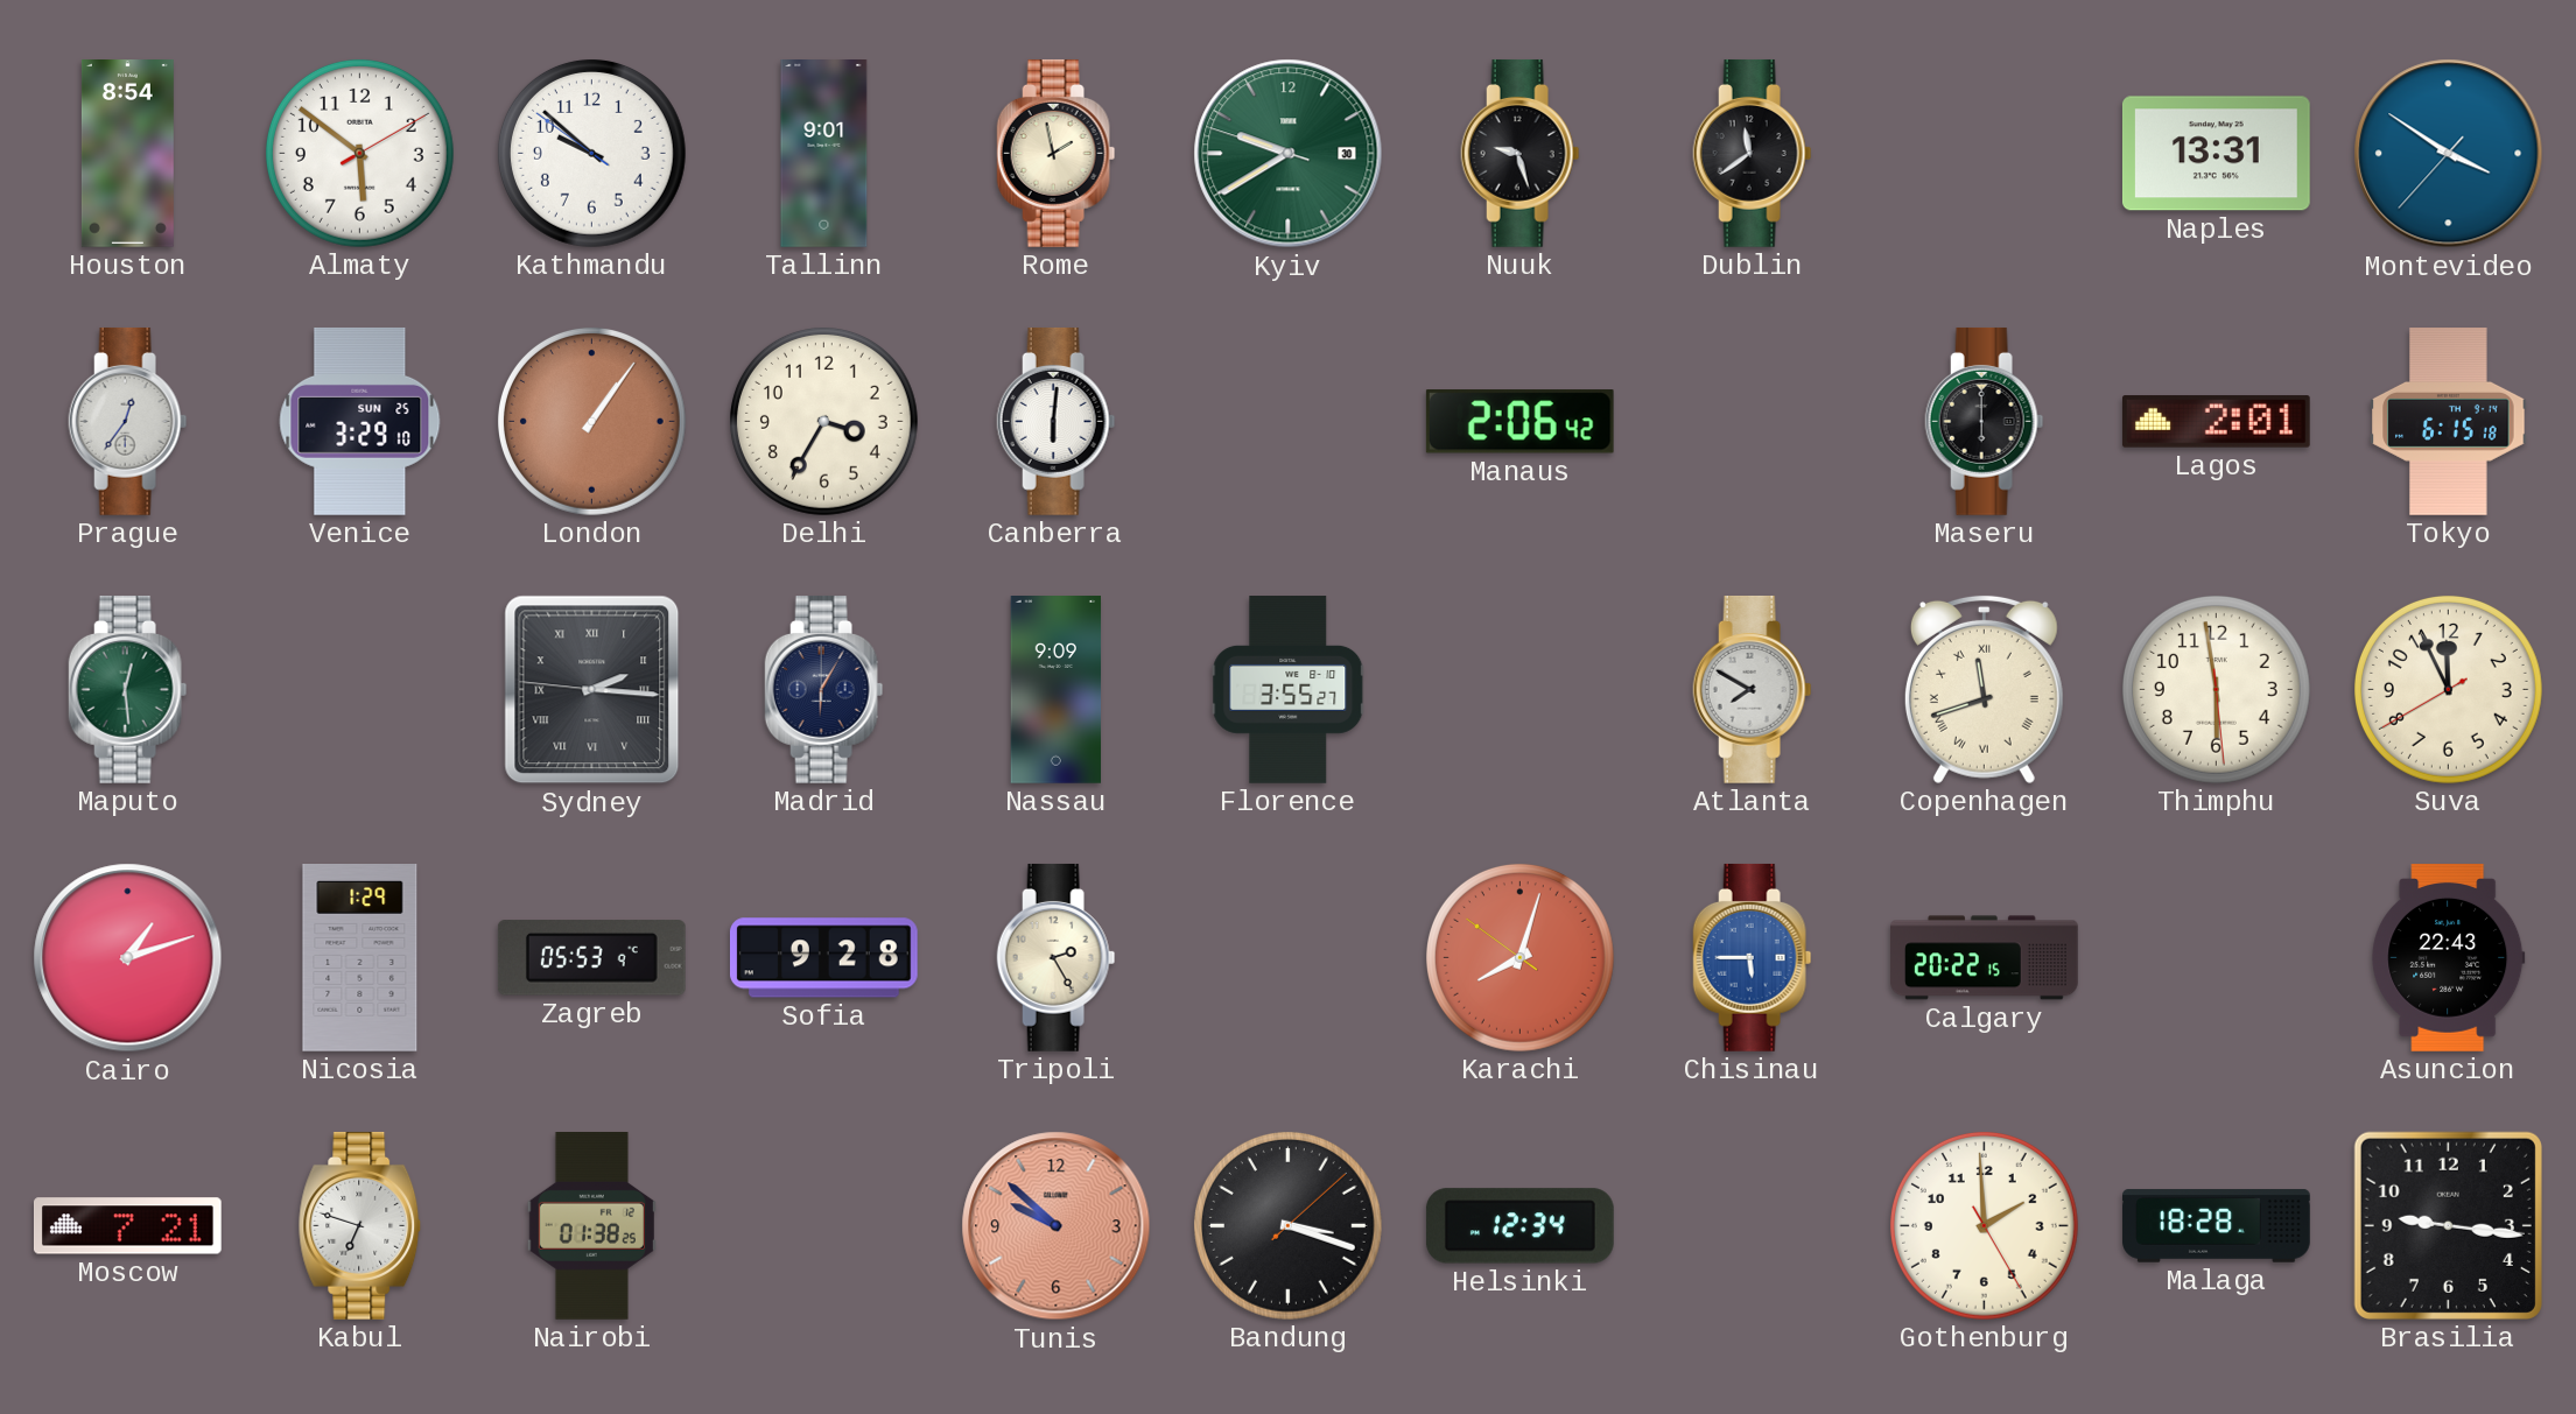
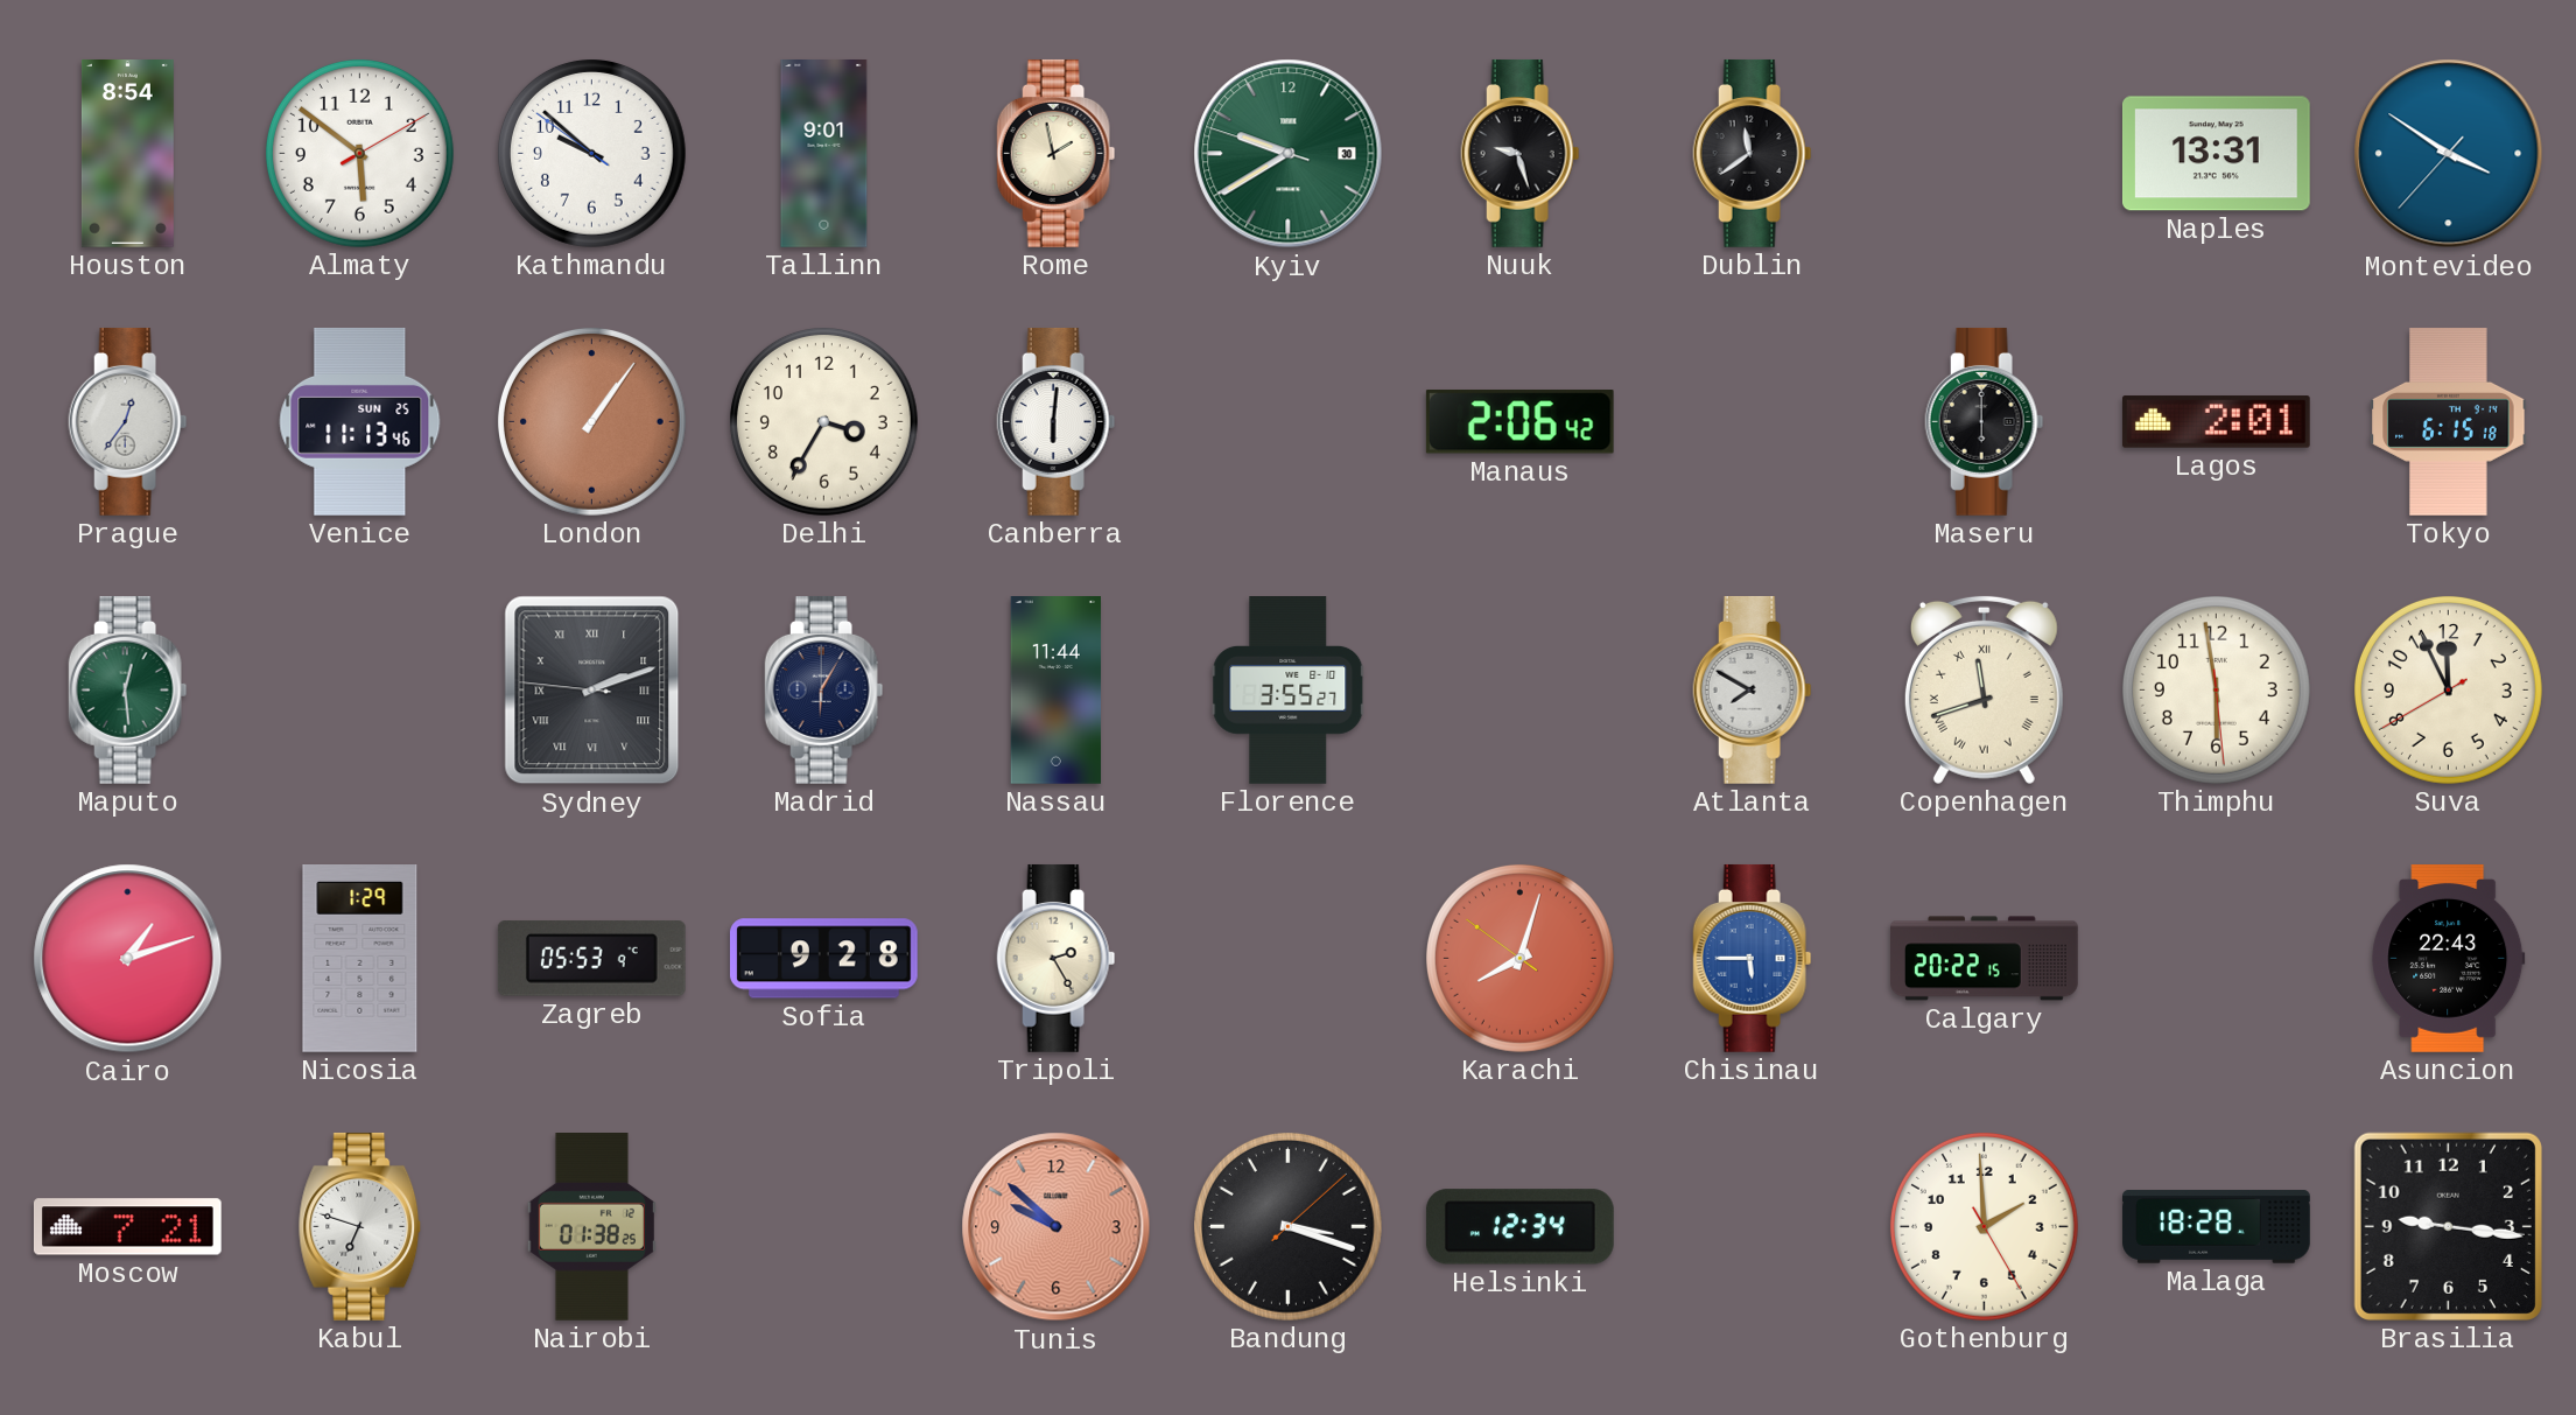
Venice: 3:29 -> 11:13
Sydney: 2:15 -> 2:11
Nassau: 9:09 -> 11:44
